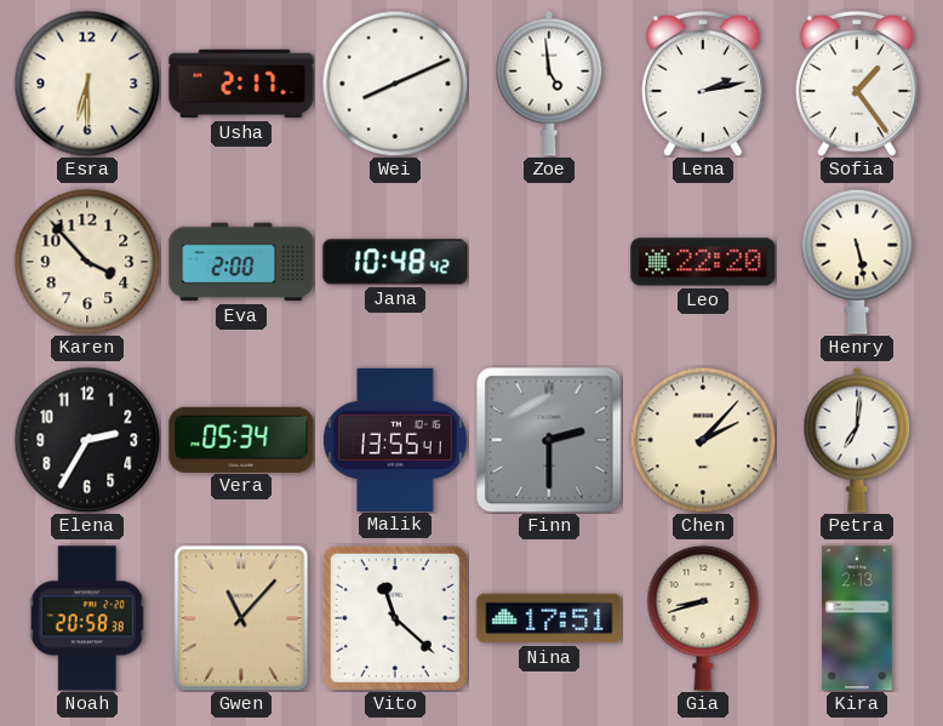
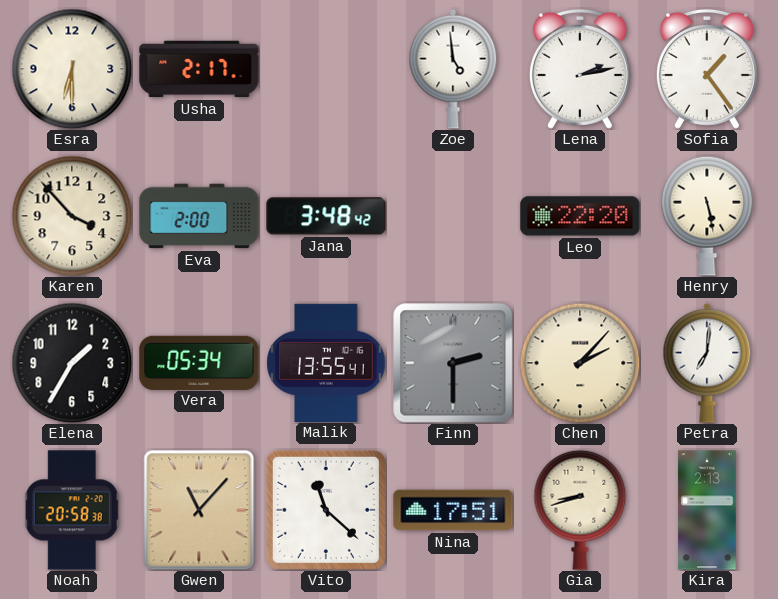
Wei: 8:11 -> none
Jana: 10:48 -> 3:48
Elena: 2:35 -> 1:35
